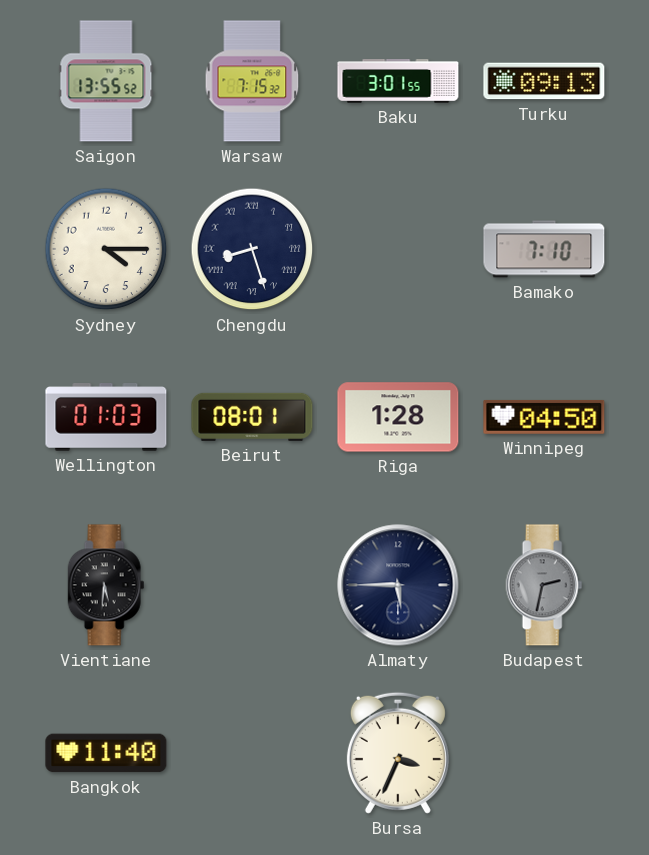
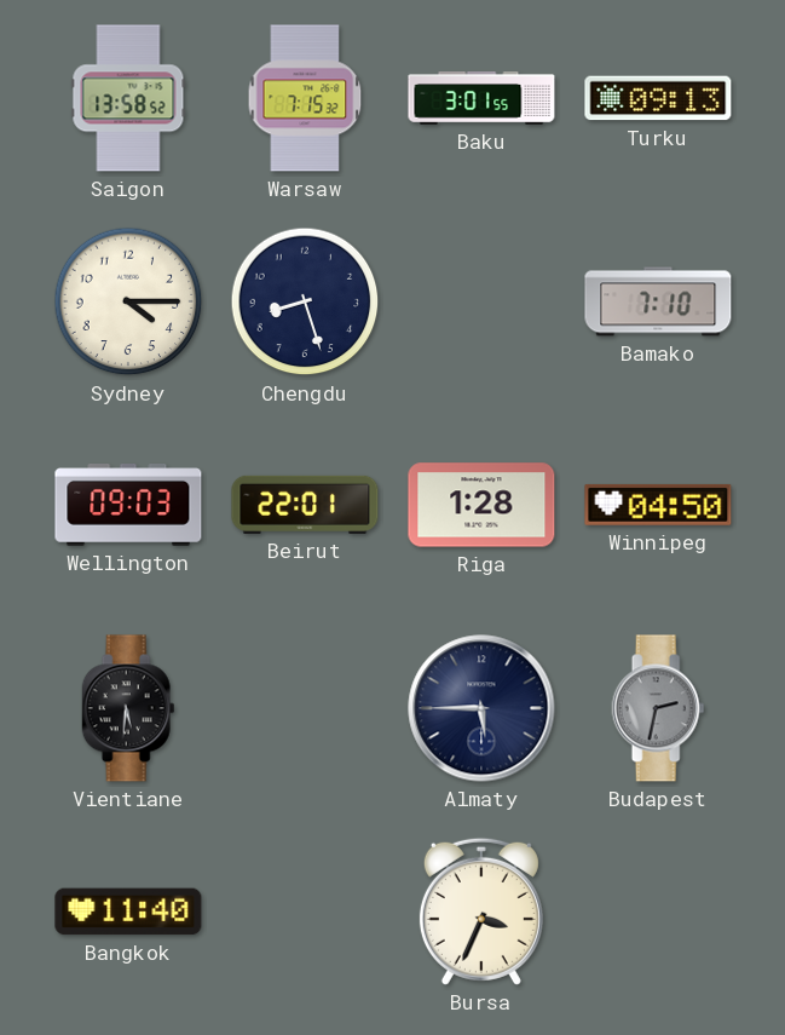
Saigon: 13:55 -> 13:58
Chengdu numerals: Roman -> Arabic
Wellington: 01:03 -> 09:03
Beirut: 08:01 -> 22:01
